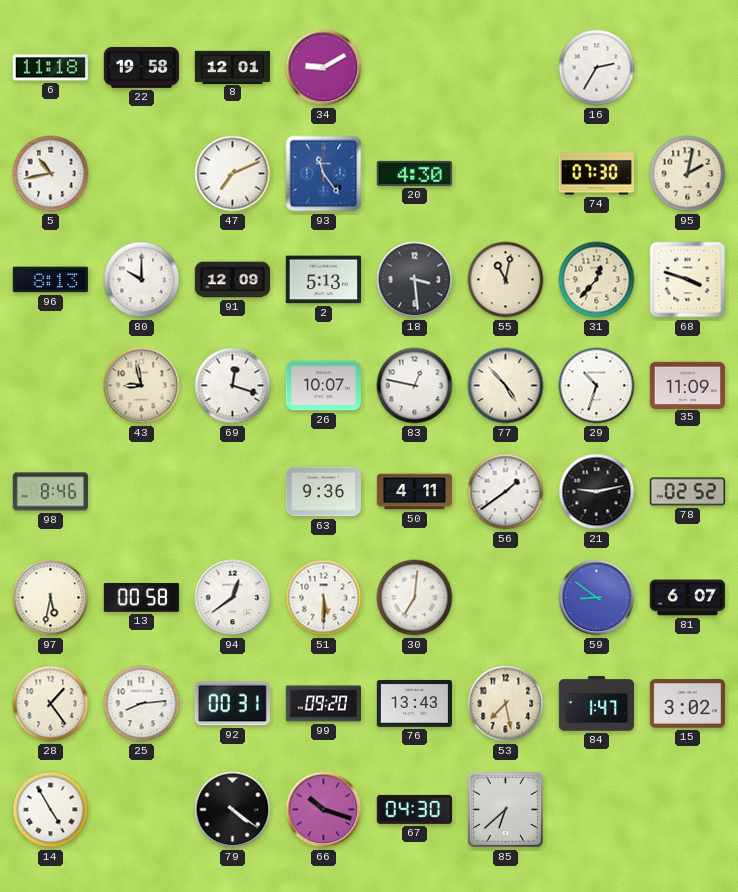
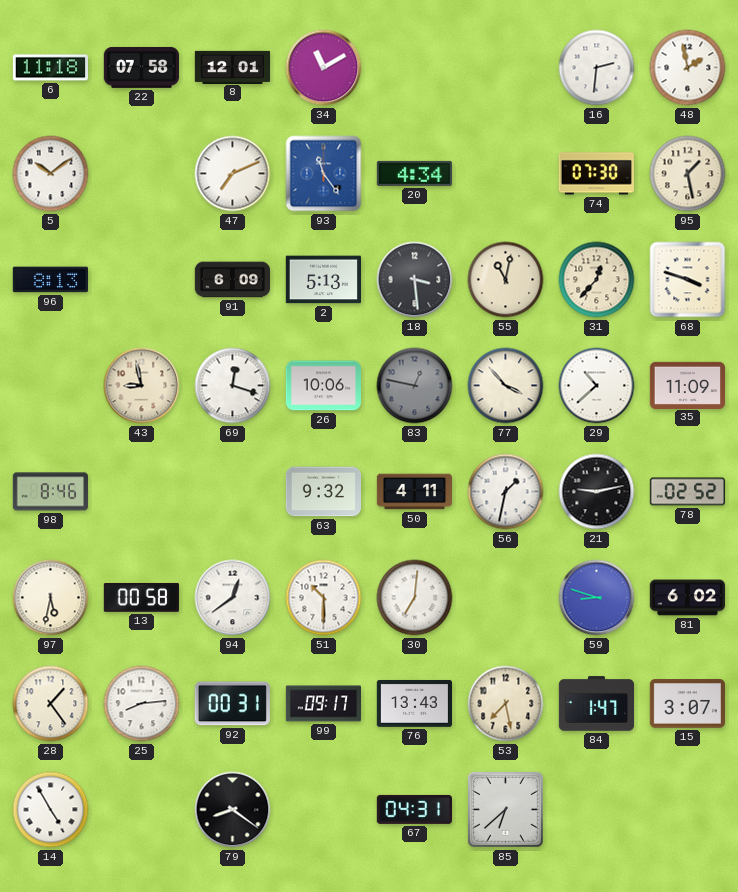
22: 19:58 -> 07:58
34: 9:10 -> 11:10
16: 2:35 -> 2:31
48: none -> 1:58
5: 10:43 -> 10:09
20: 4:30 -> 4:34
95: 2:02 -> 1:28
80: 10:00 -> none
91: 12:09 -> 6:09
26: 10:07 -> 10:06
83 dial: white -> grey
77: 4:53 -> 3:53
29: 10:33 -> 10:38
63: 9:36 -> 9:32
56: 1:39 -> 1:32
51: 5:30 -> 10:30
59: 8:51 -> 8:48
81: 6:07 -> 6:02
99: 09:20 -> 09:17
15: 3:02 -> 3:07
79: 4:21 -> 8:21
66: 10:18 -> none
67: 04:30 -> 04:31
